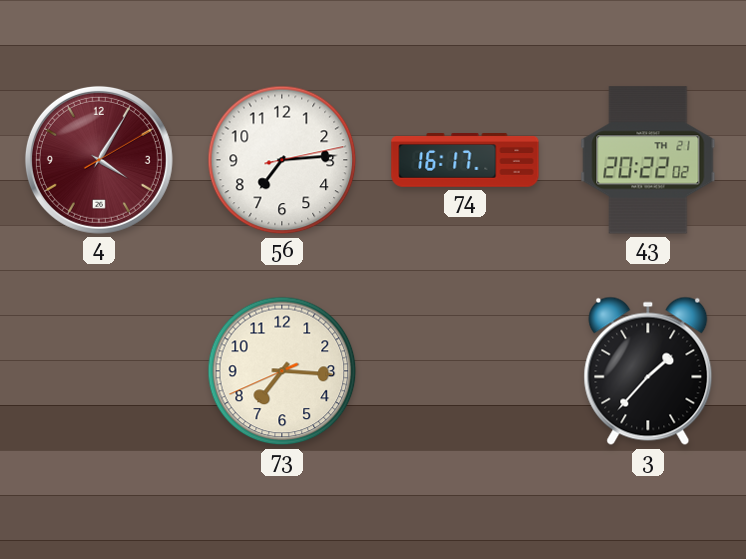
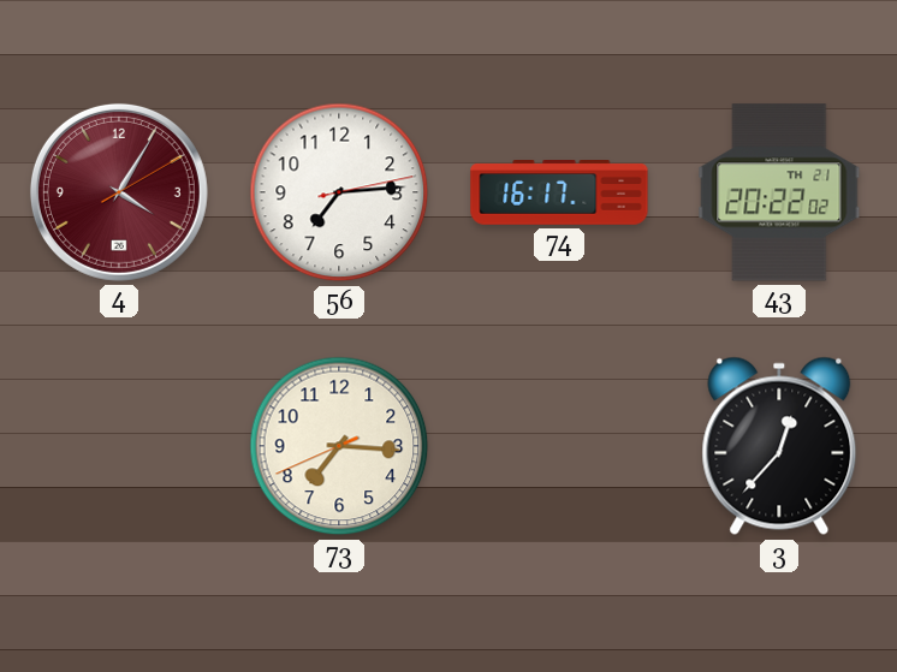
3: 1:37 -> 12:37
